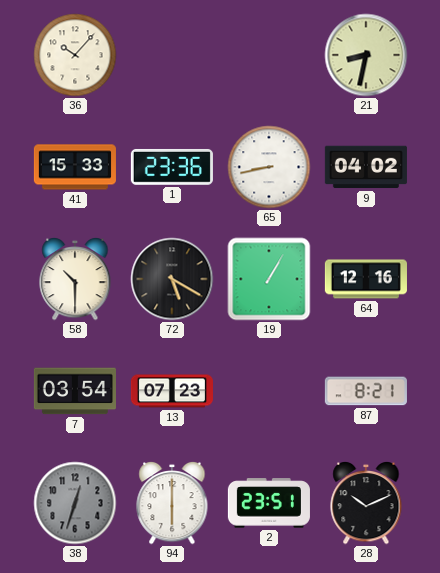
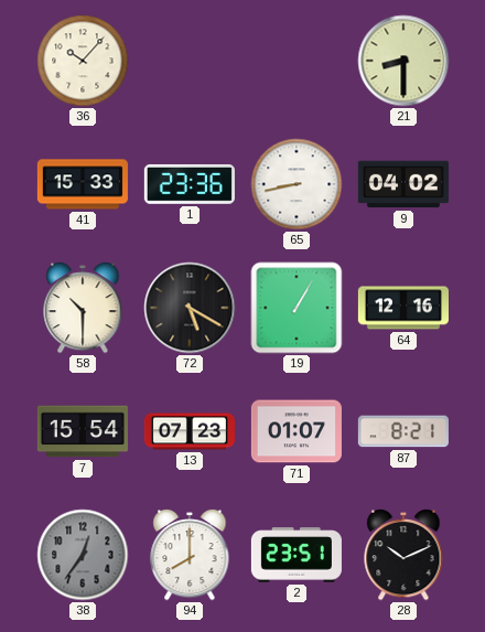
21: 8:32 -> 8:30
7: 03:54 -> 15:54
71: none -> 01:07
38: 12:33 -> 12:36
94: 6:00 -> 8:00
